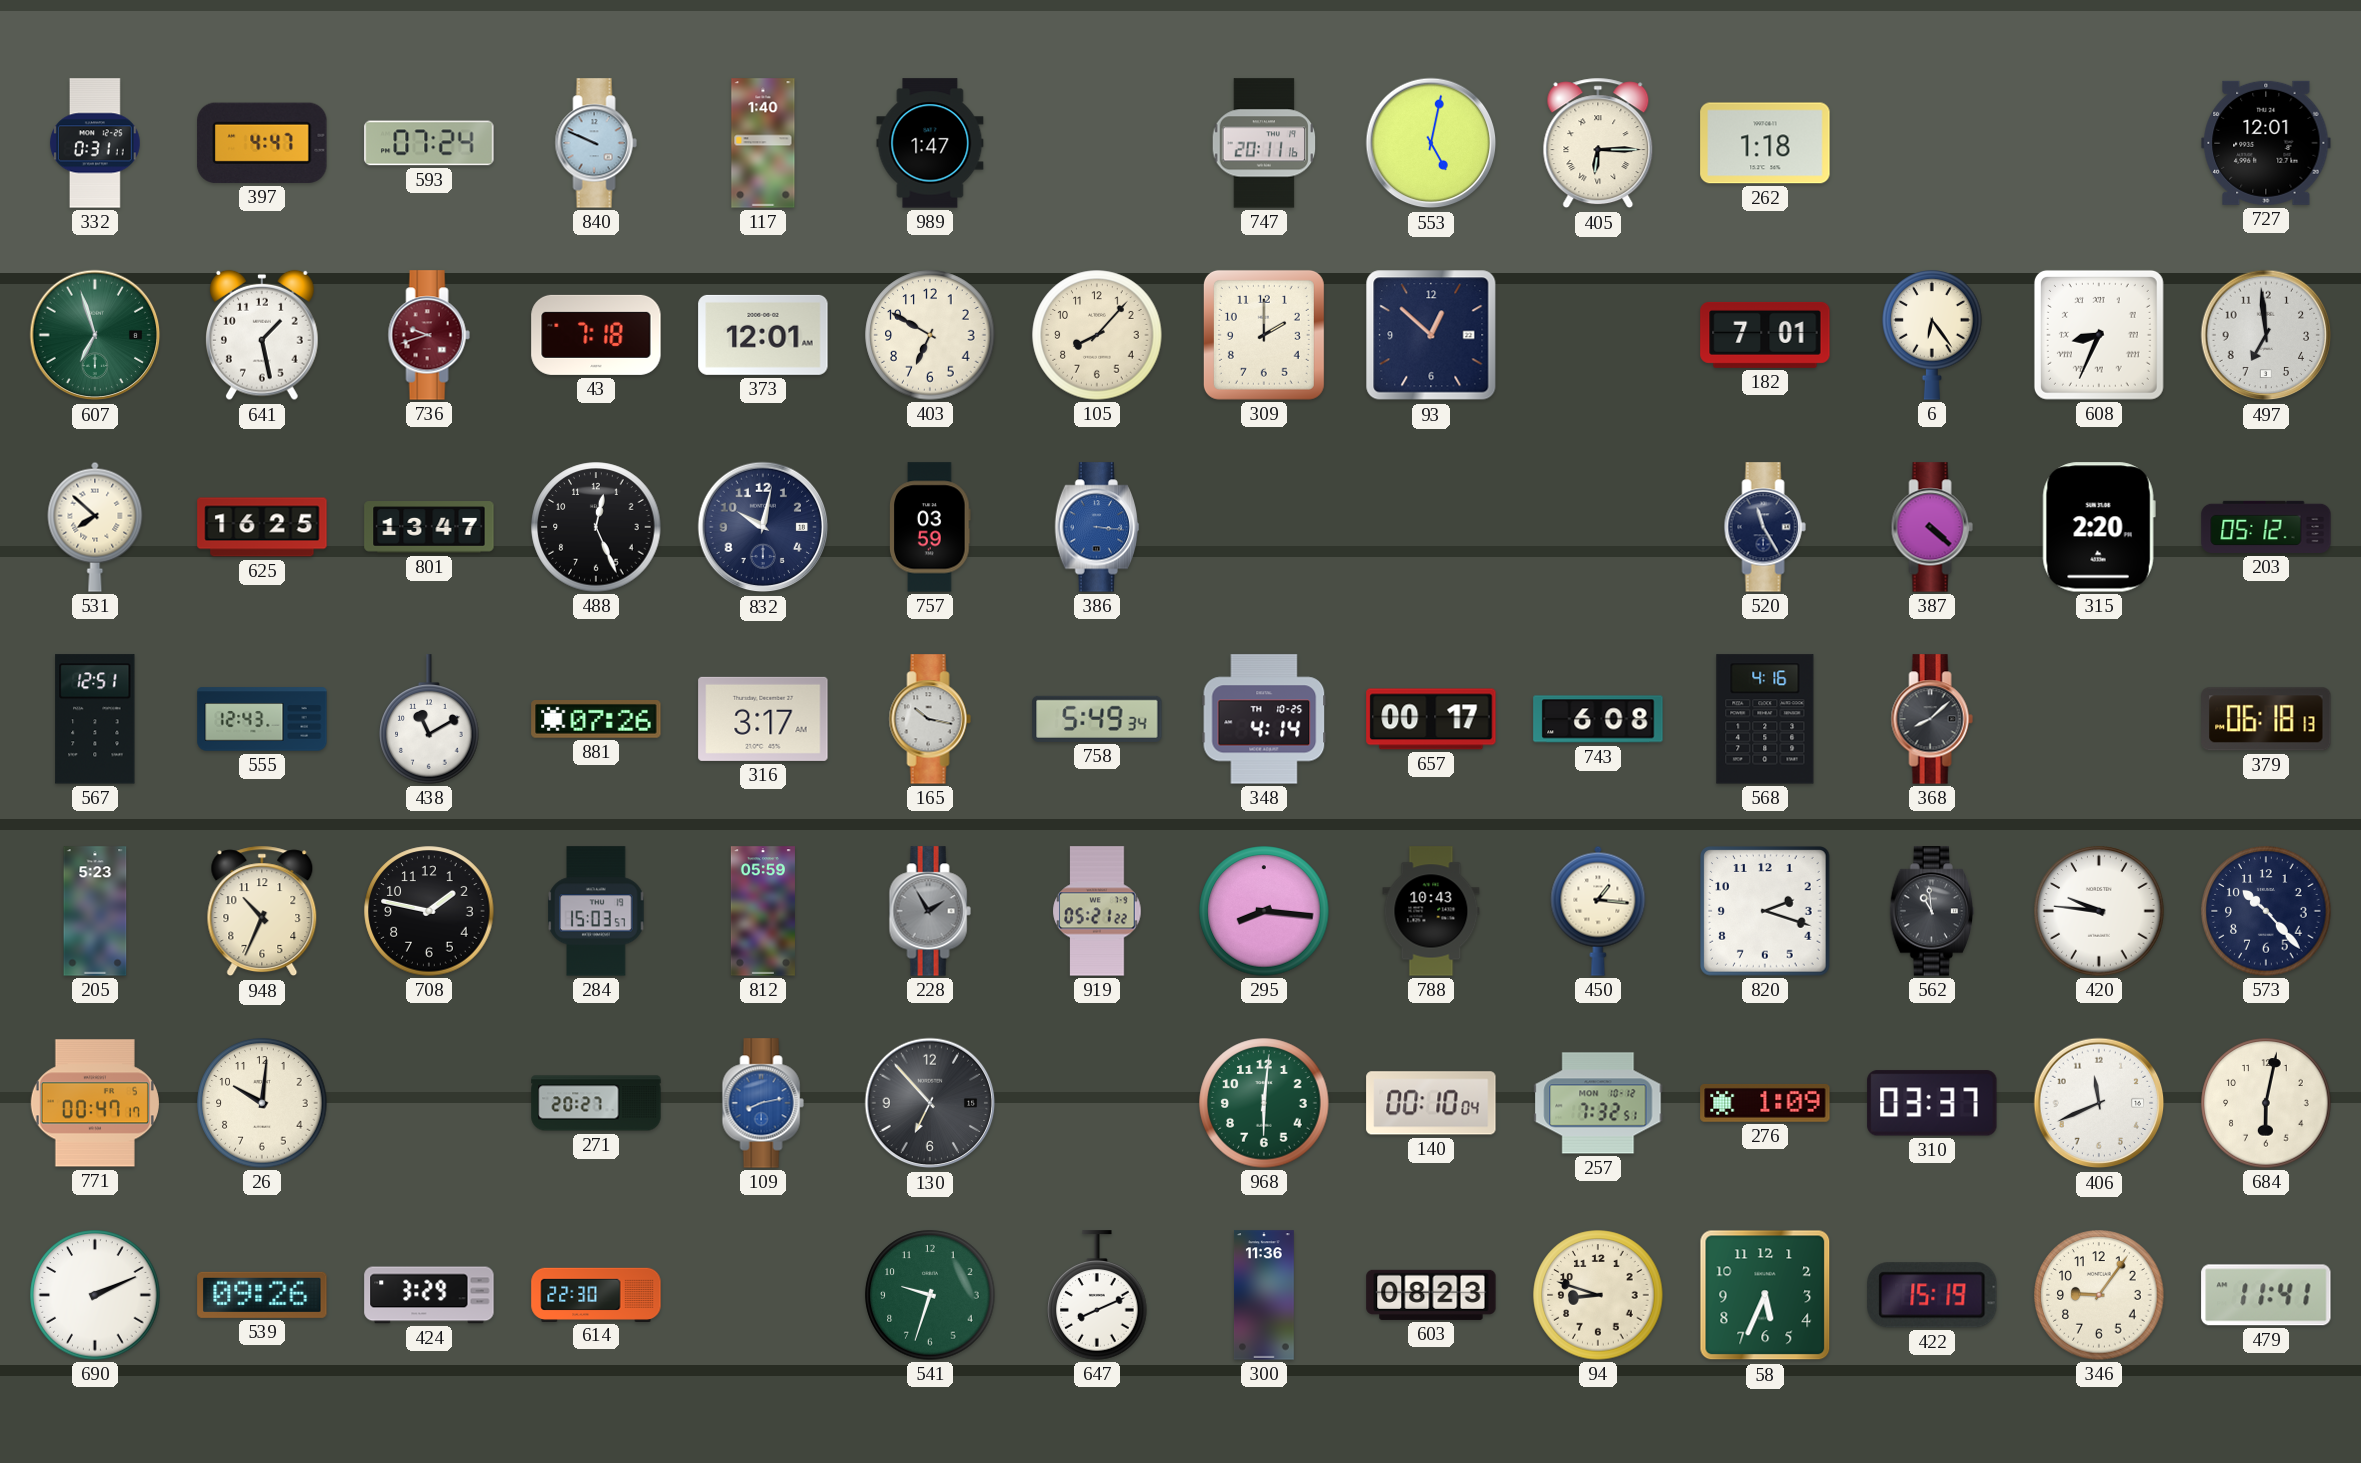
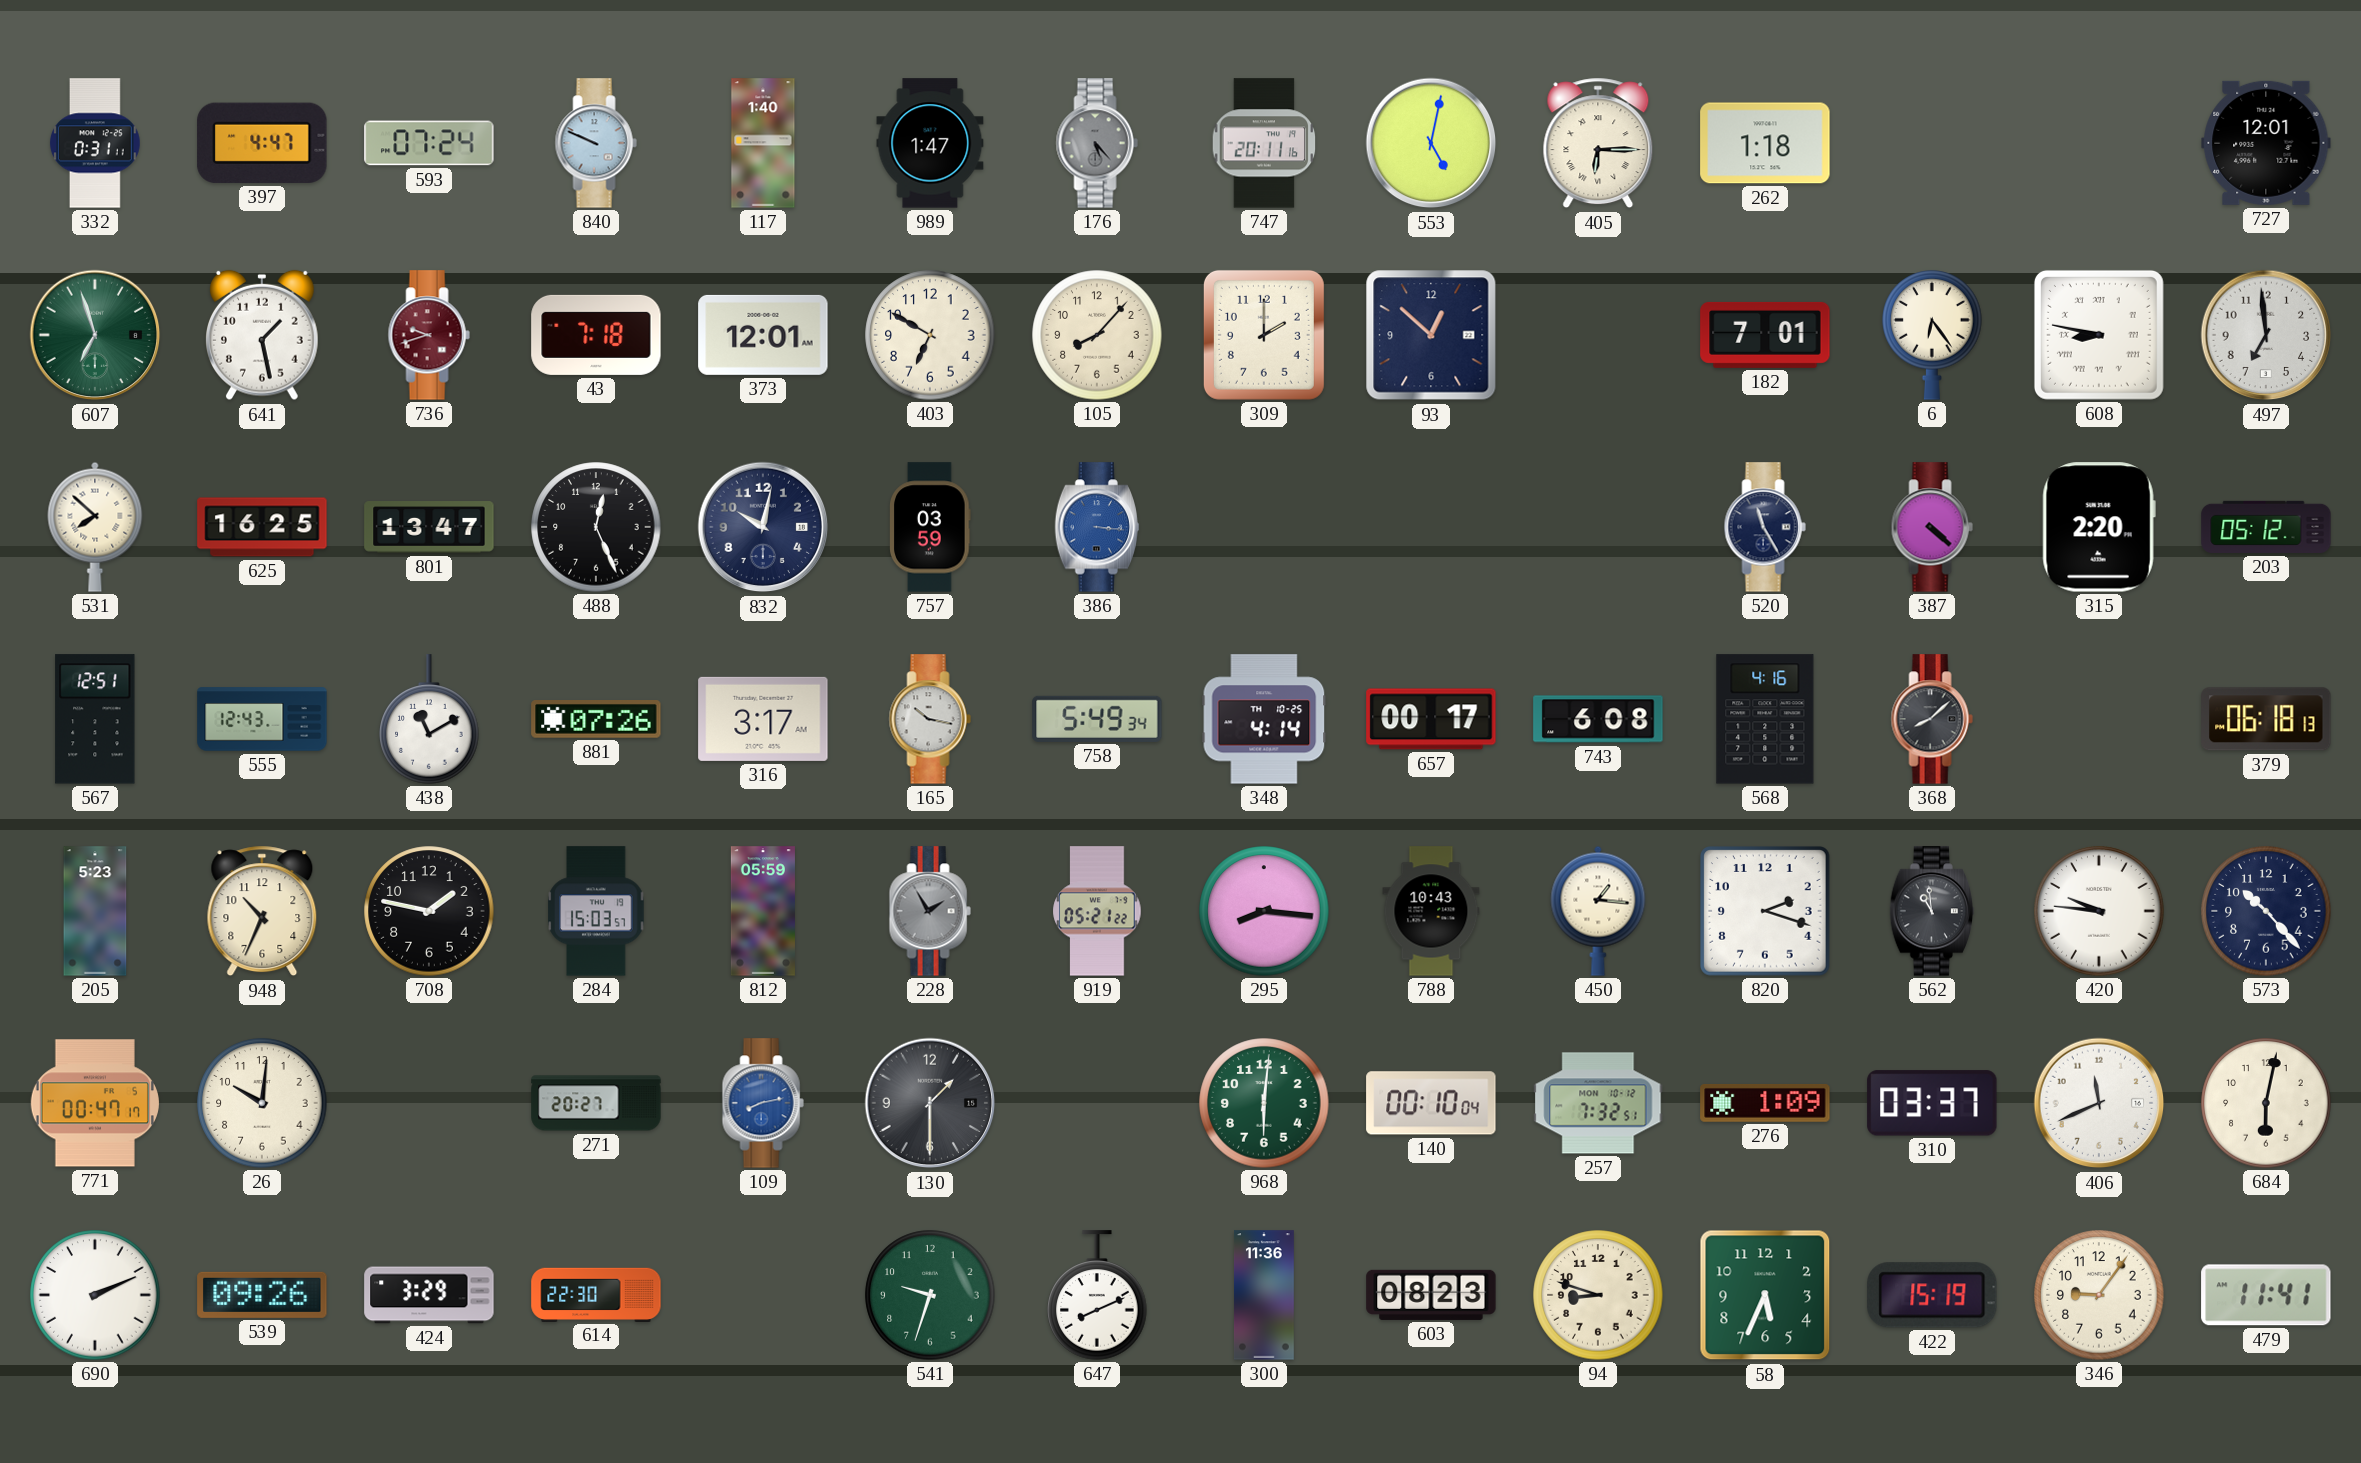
176: none -> 5:23
608: 8:34 -> 8:47
130: 6:53 -> 1:30
